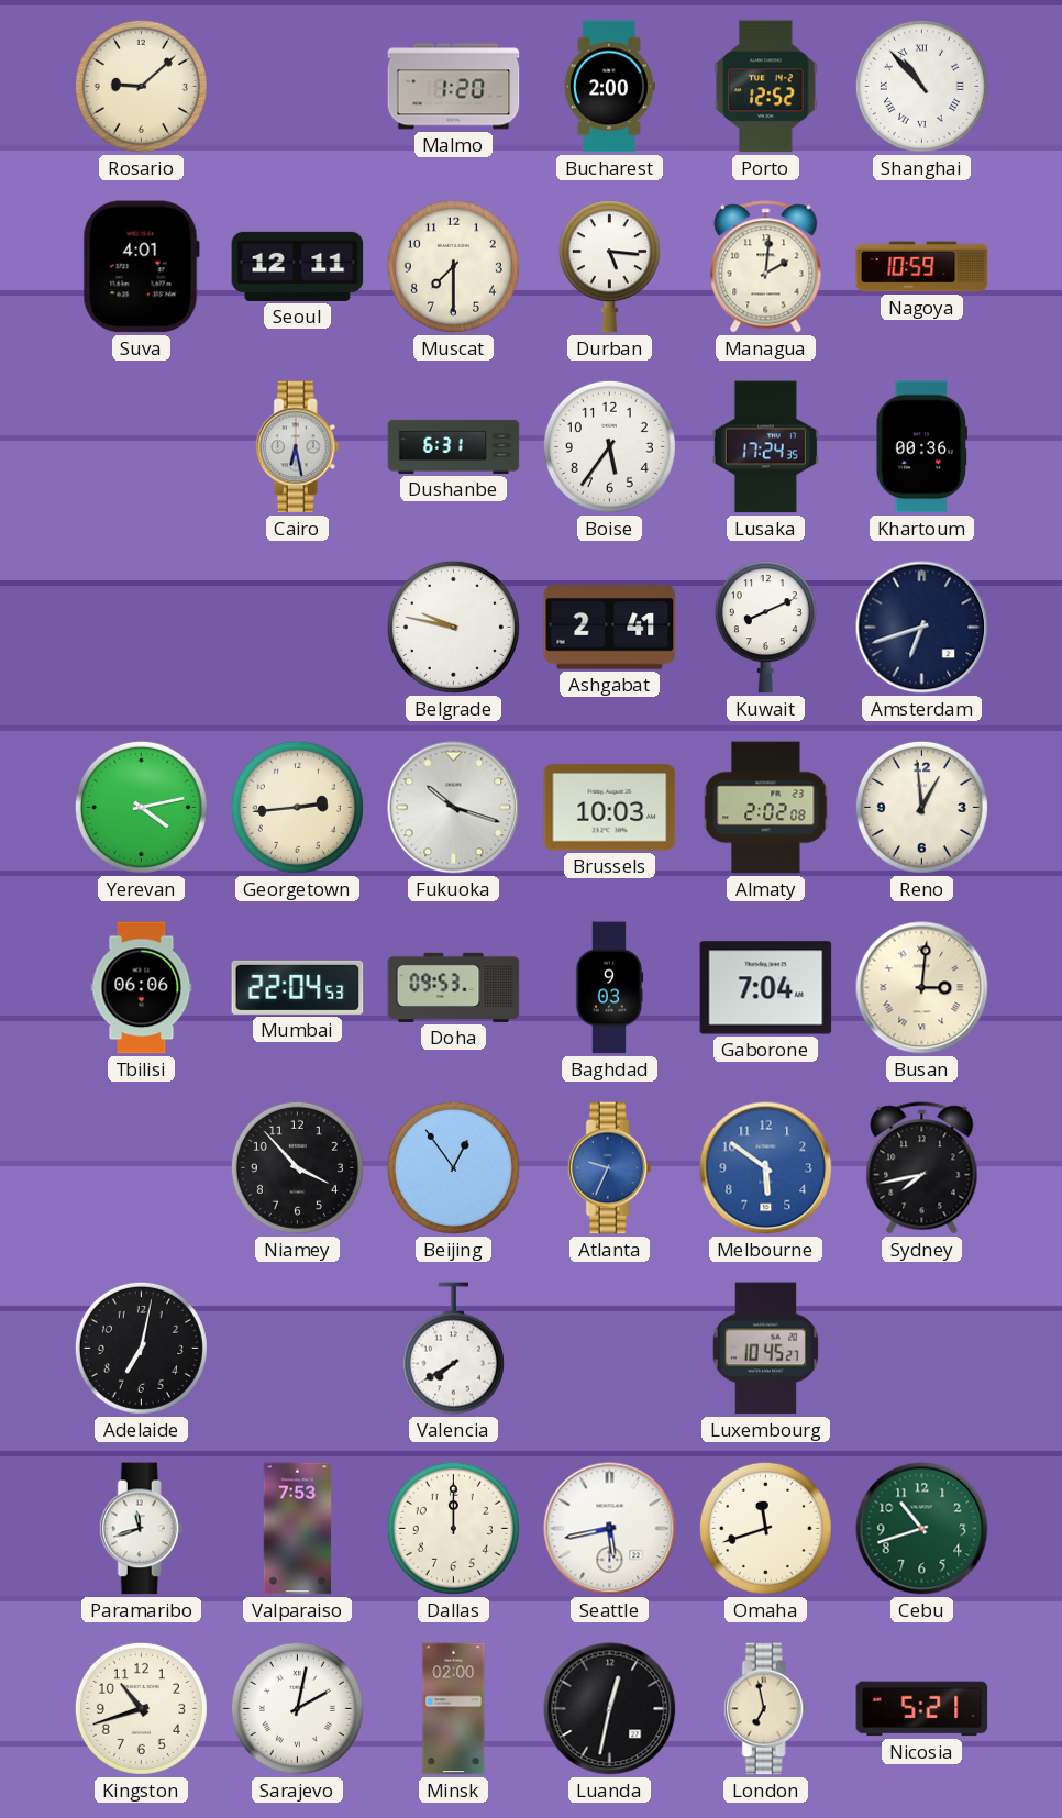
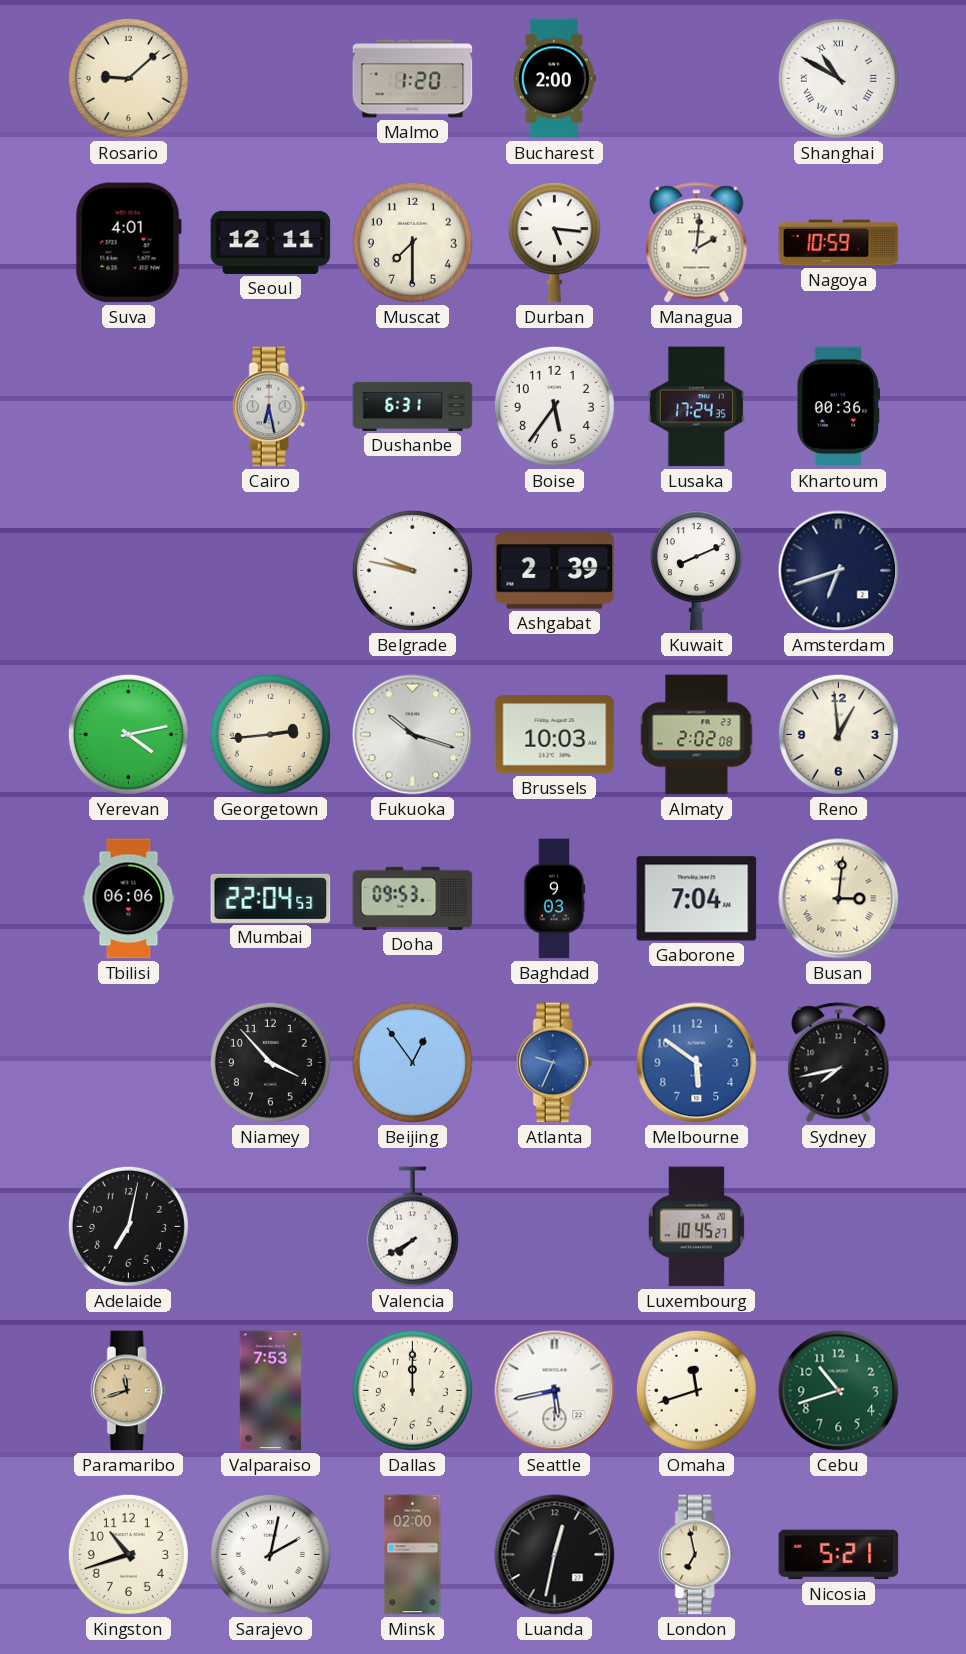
Porto: 12:52 -> none
Shanghai: 10:53 -> 10:50
Ashgabat: 2:41 -> 2:39
Paramaribo dial: white -> champagne
